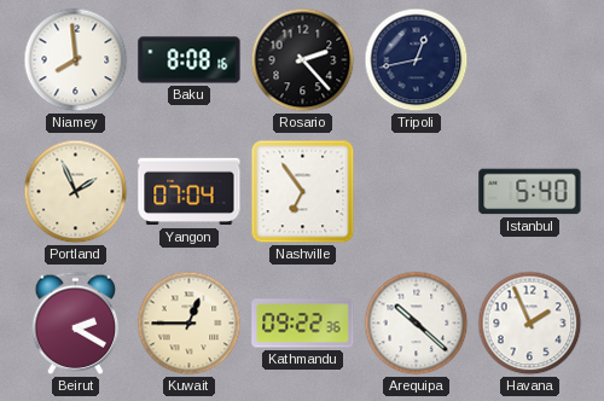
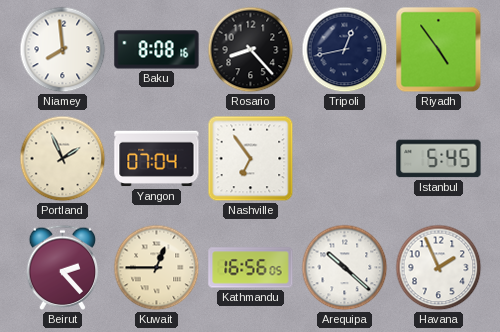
Rosario: 2:23 -> 8:23
Riyadh: none -> 4:54
Istanbul: 5:40 -> 5:45
Beirut: 2:20 -> 2:23
Kathmandu: 09:22 -> 16:56
